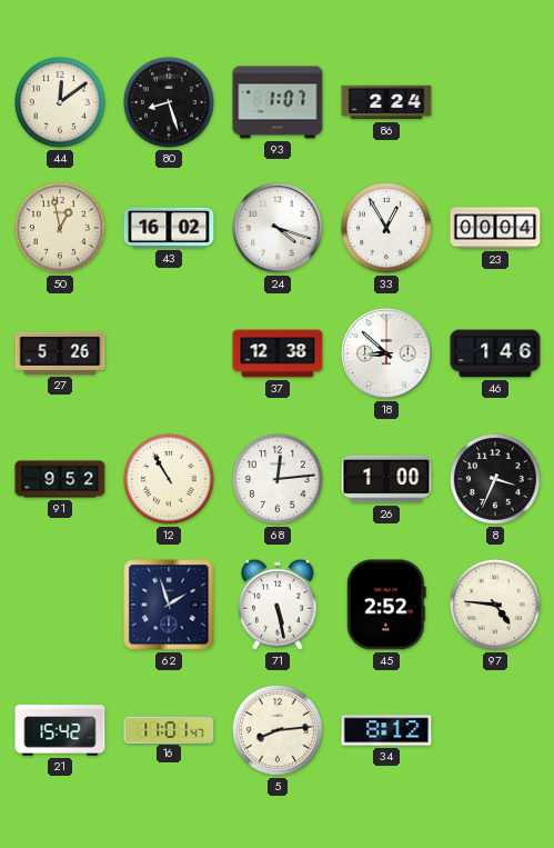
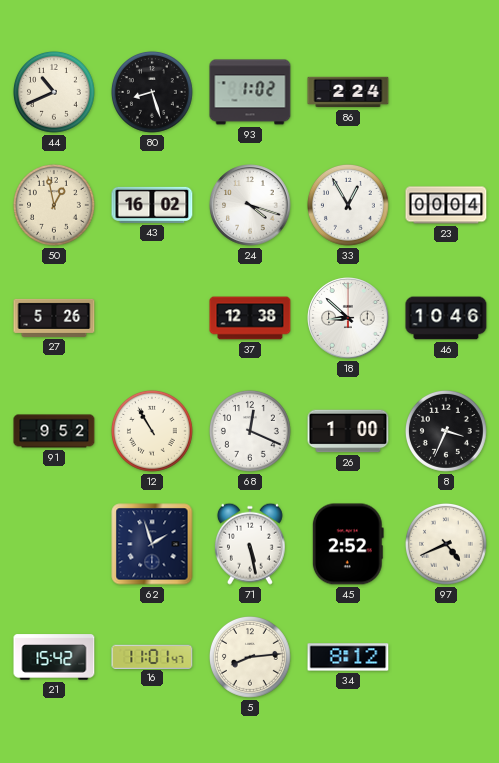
44: 12:09 -> 10:41
93: 1:07 -> 1:02
46: 1:46 -> 10:46
68: 12:14 -> 12:19
97: 4:46 -> 4:41
